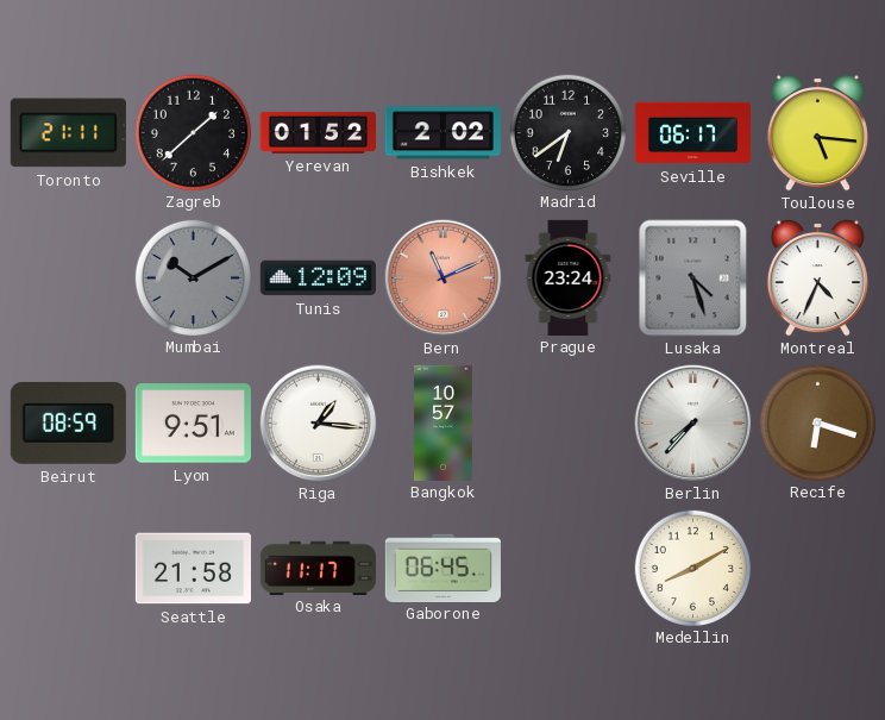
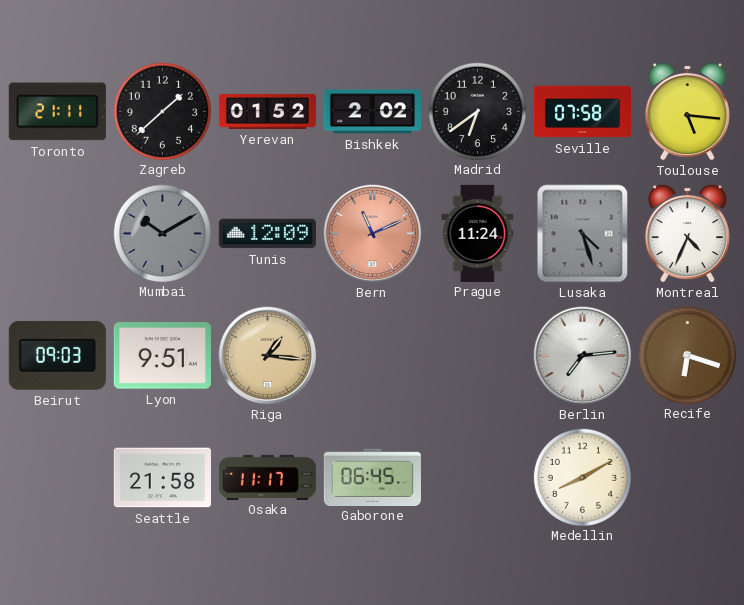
Seville: 06:17 -> 07:58
Prague: 23:24 -> 11:24
Beirut: 08:59 -> 09:03
Riga dial: white -> champagne
Bangkok: 10:57 -> none
Berlin: 7:37 -> 7:14
